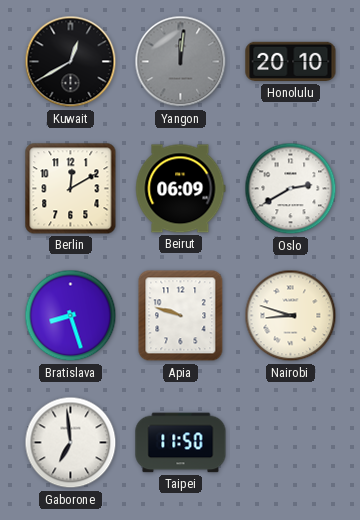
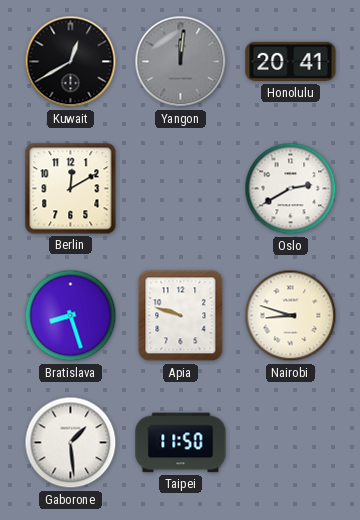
Honolulu: 20:10 -> 20:41
Beirut: 06:09 -> none
Gaborone: 6:59 -> 1:29
